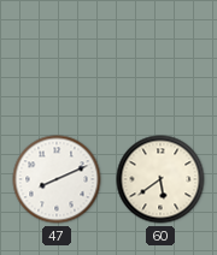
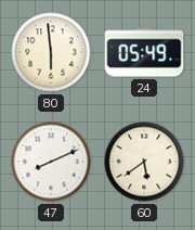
80: none -> 5:59
24: none -> 05:49
